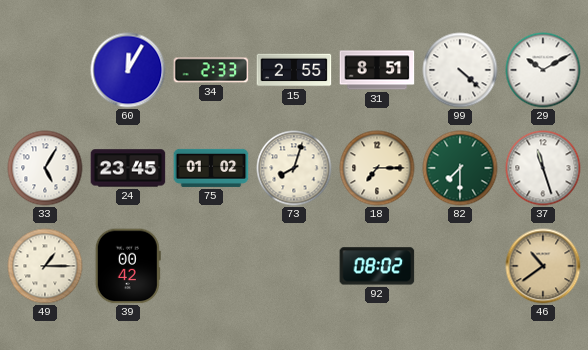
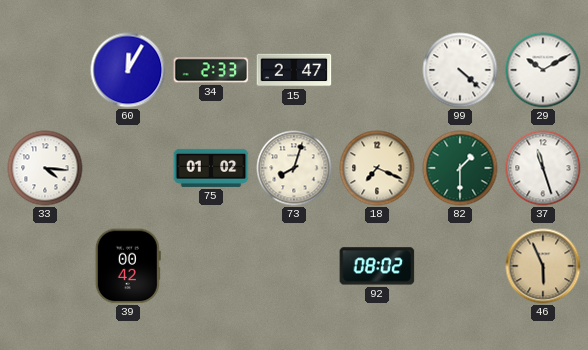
15: 2:55 -> 2:47
31: 8:51 -> none
33: 5:05 -> 4:16
24: 23:45 -> none
18: 7:15 -> 7:19
82: 7:30 -> 1:30
49: 1:15 -> none
46: 10:39 -> 5:56
